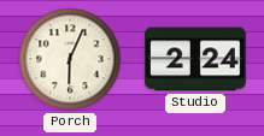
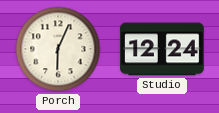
Studio: 2:24 -> 12:24
